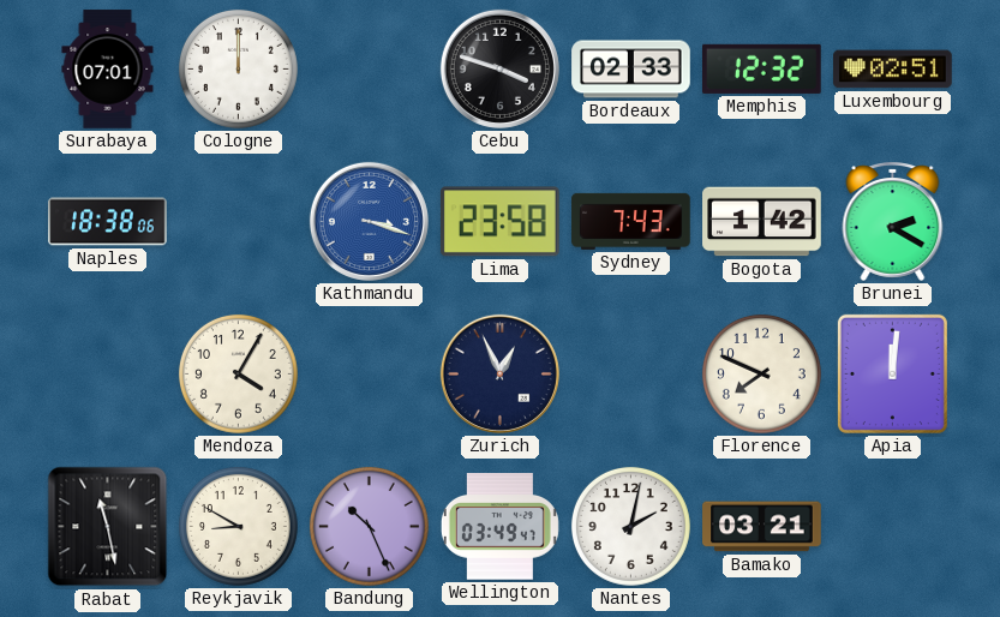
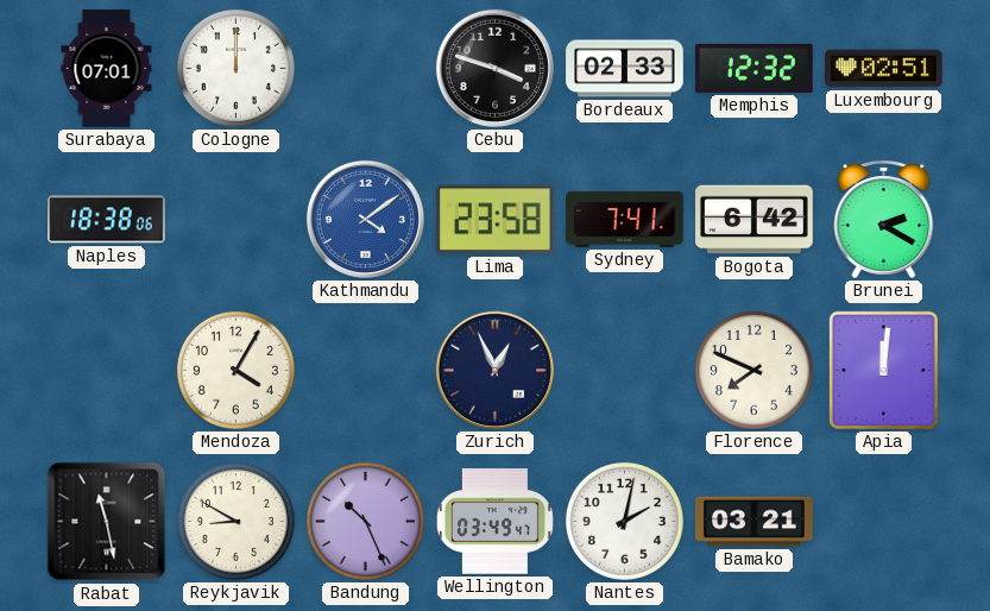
Kathmandu: 3:18 -> 4:09
Sydney: 7:43 -> 7:41
Bogota: 1:42 -> 6:42
